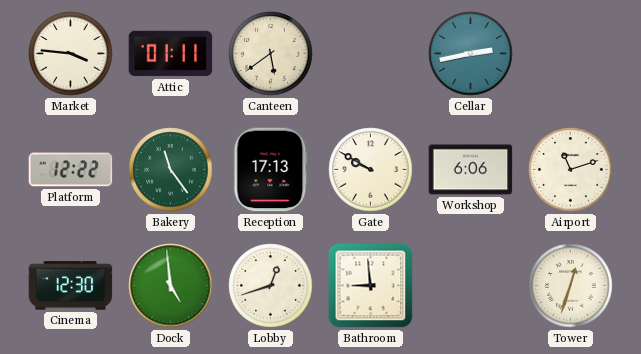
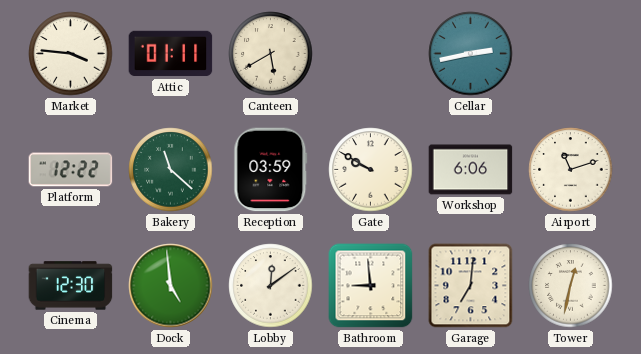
Canteen: 5:39 -> 5:40
Bakery: 11:24 -> 11:22
Reception: 17:13 -> 03:59
Lobby: 12:42 -> 12:09
Garage: none -> 7:01
Tower: 12:33 -> 12:32
